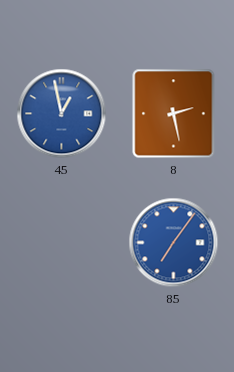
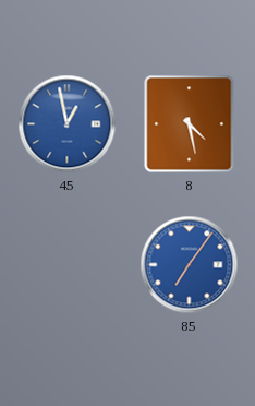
8: 2:28 -> 4:28
